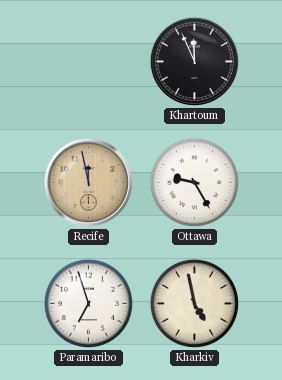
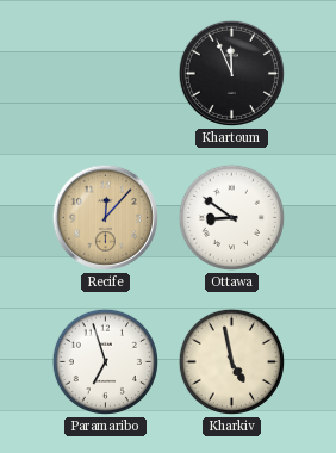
Recife: 11:58 -> 12:07
Ottawa: 9:25 -> 8:51
